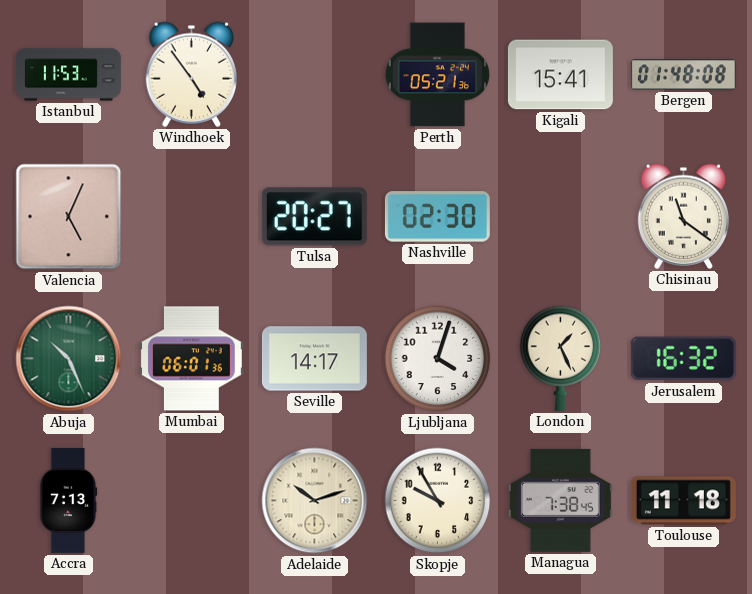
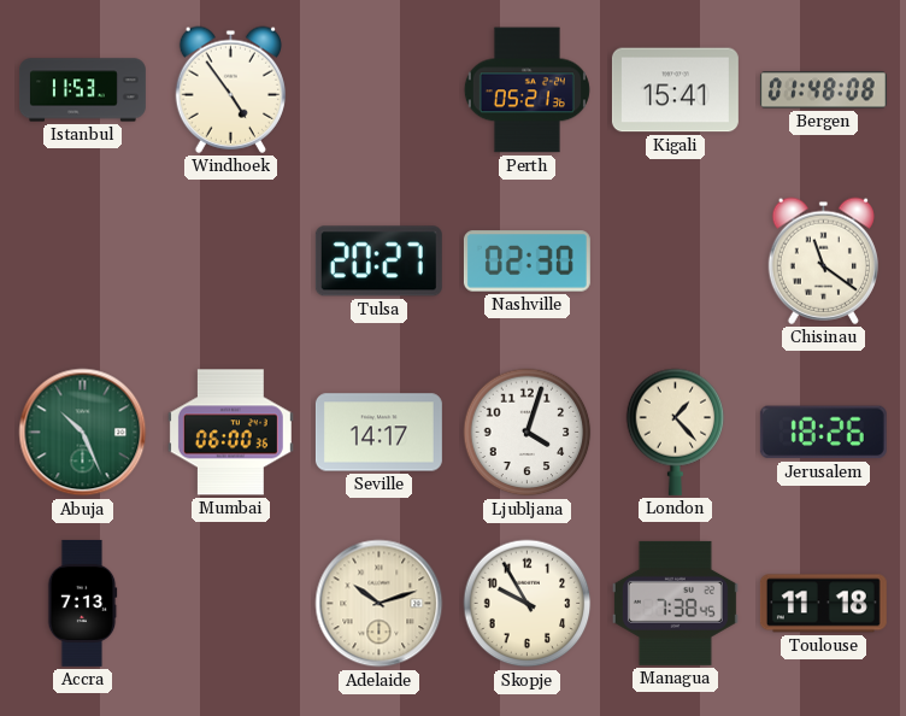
Valencia: 5:04 -> none
Mumbai: 06:01 -> 06:00
London: 1:26 -> 1:23
Jerusalem: 16:32 -> 18:26
